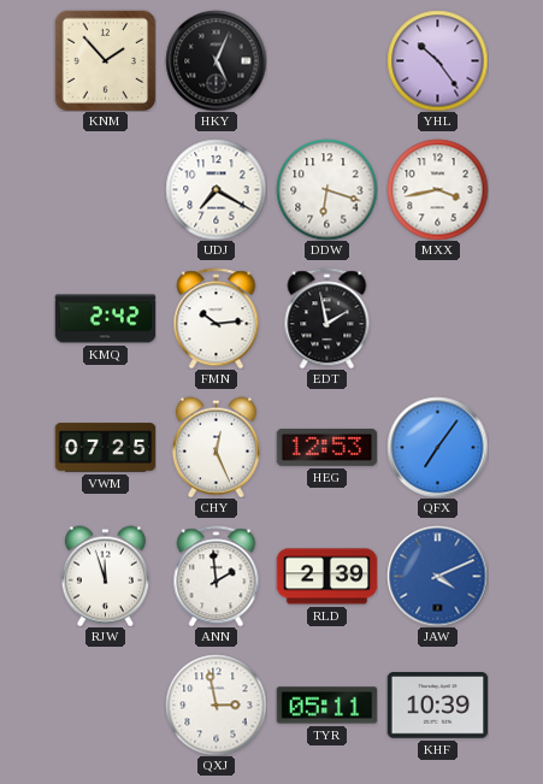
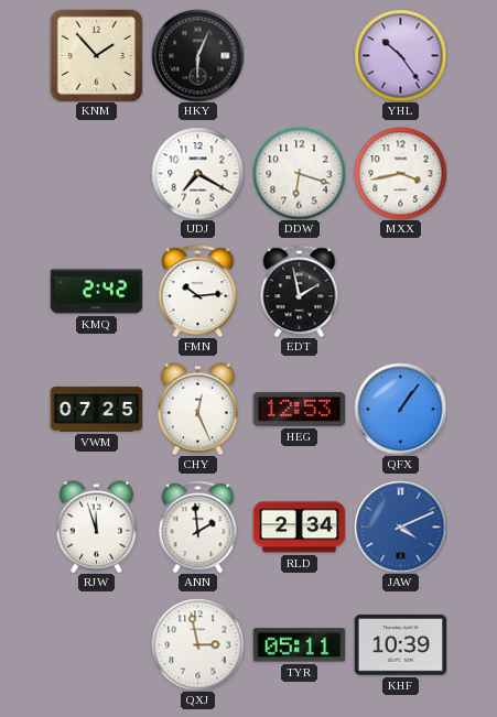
HKY: 5:04 -> 6:04
QFX: 7:06 -> 1:06
RLD: 2:39 -> 2:34
